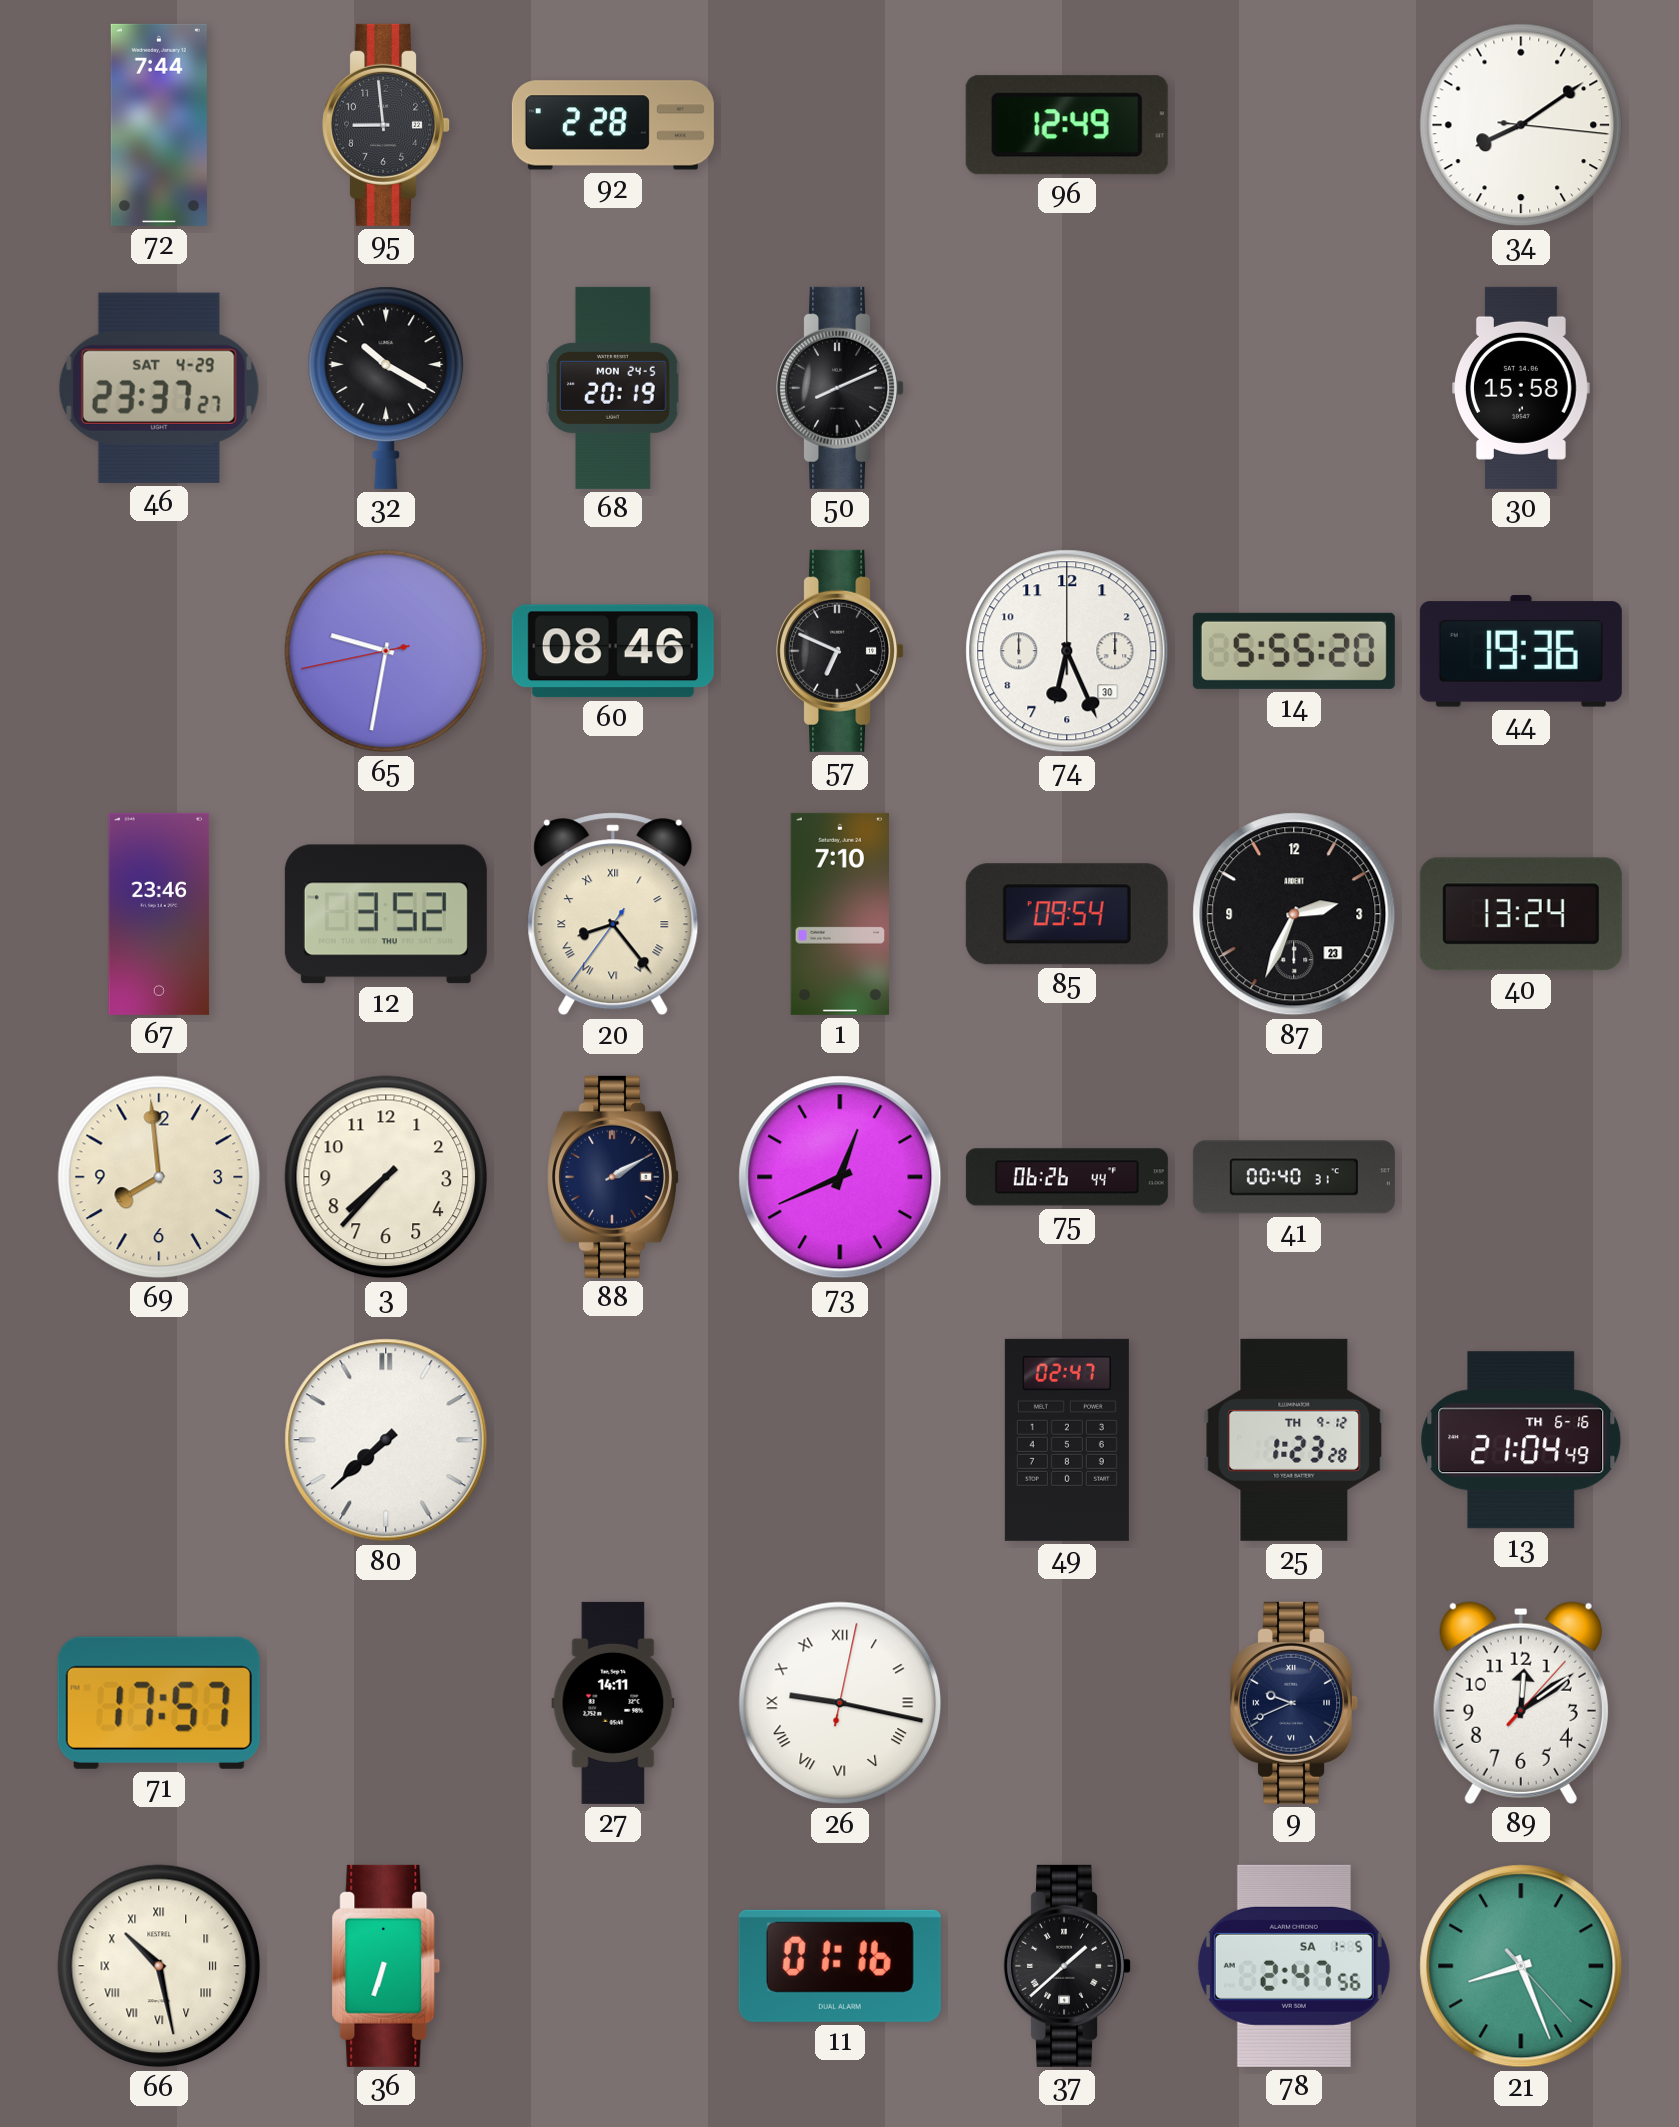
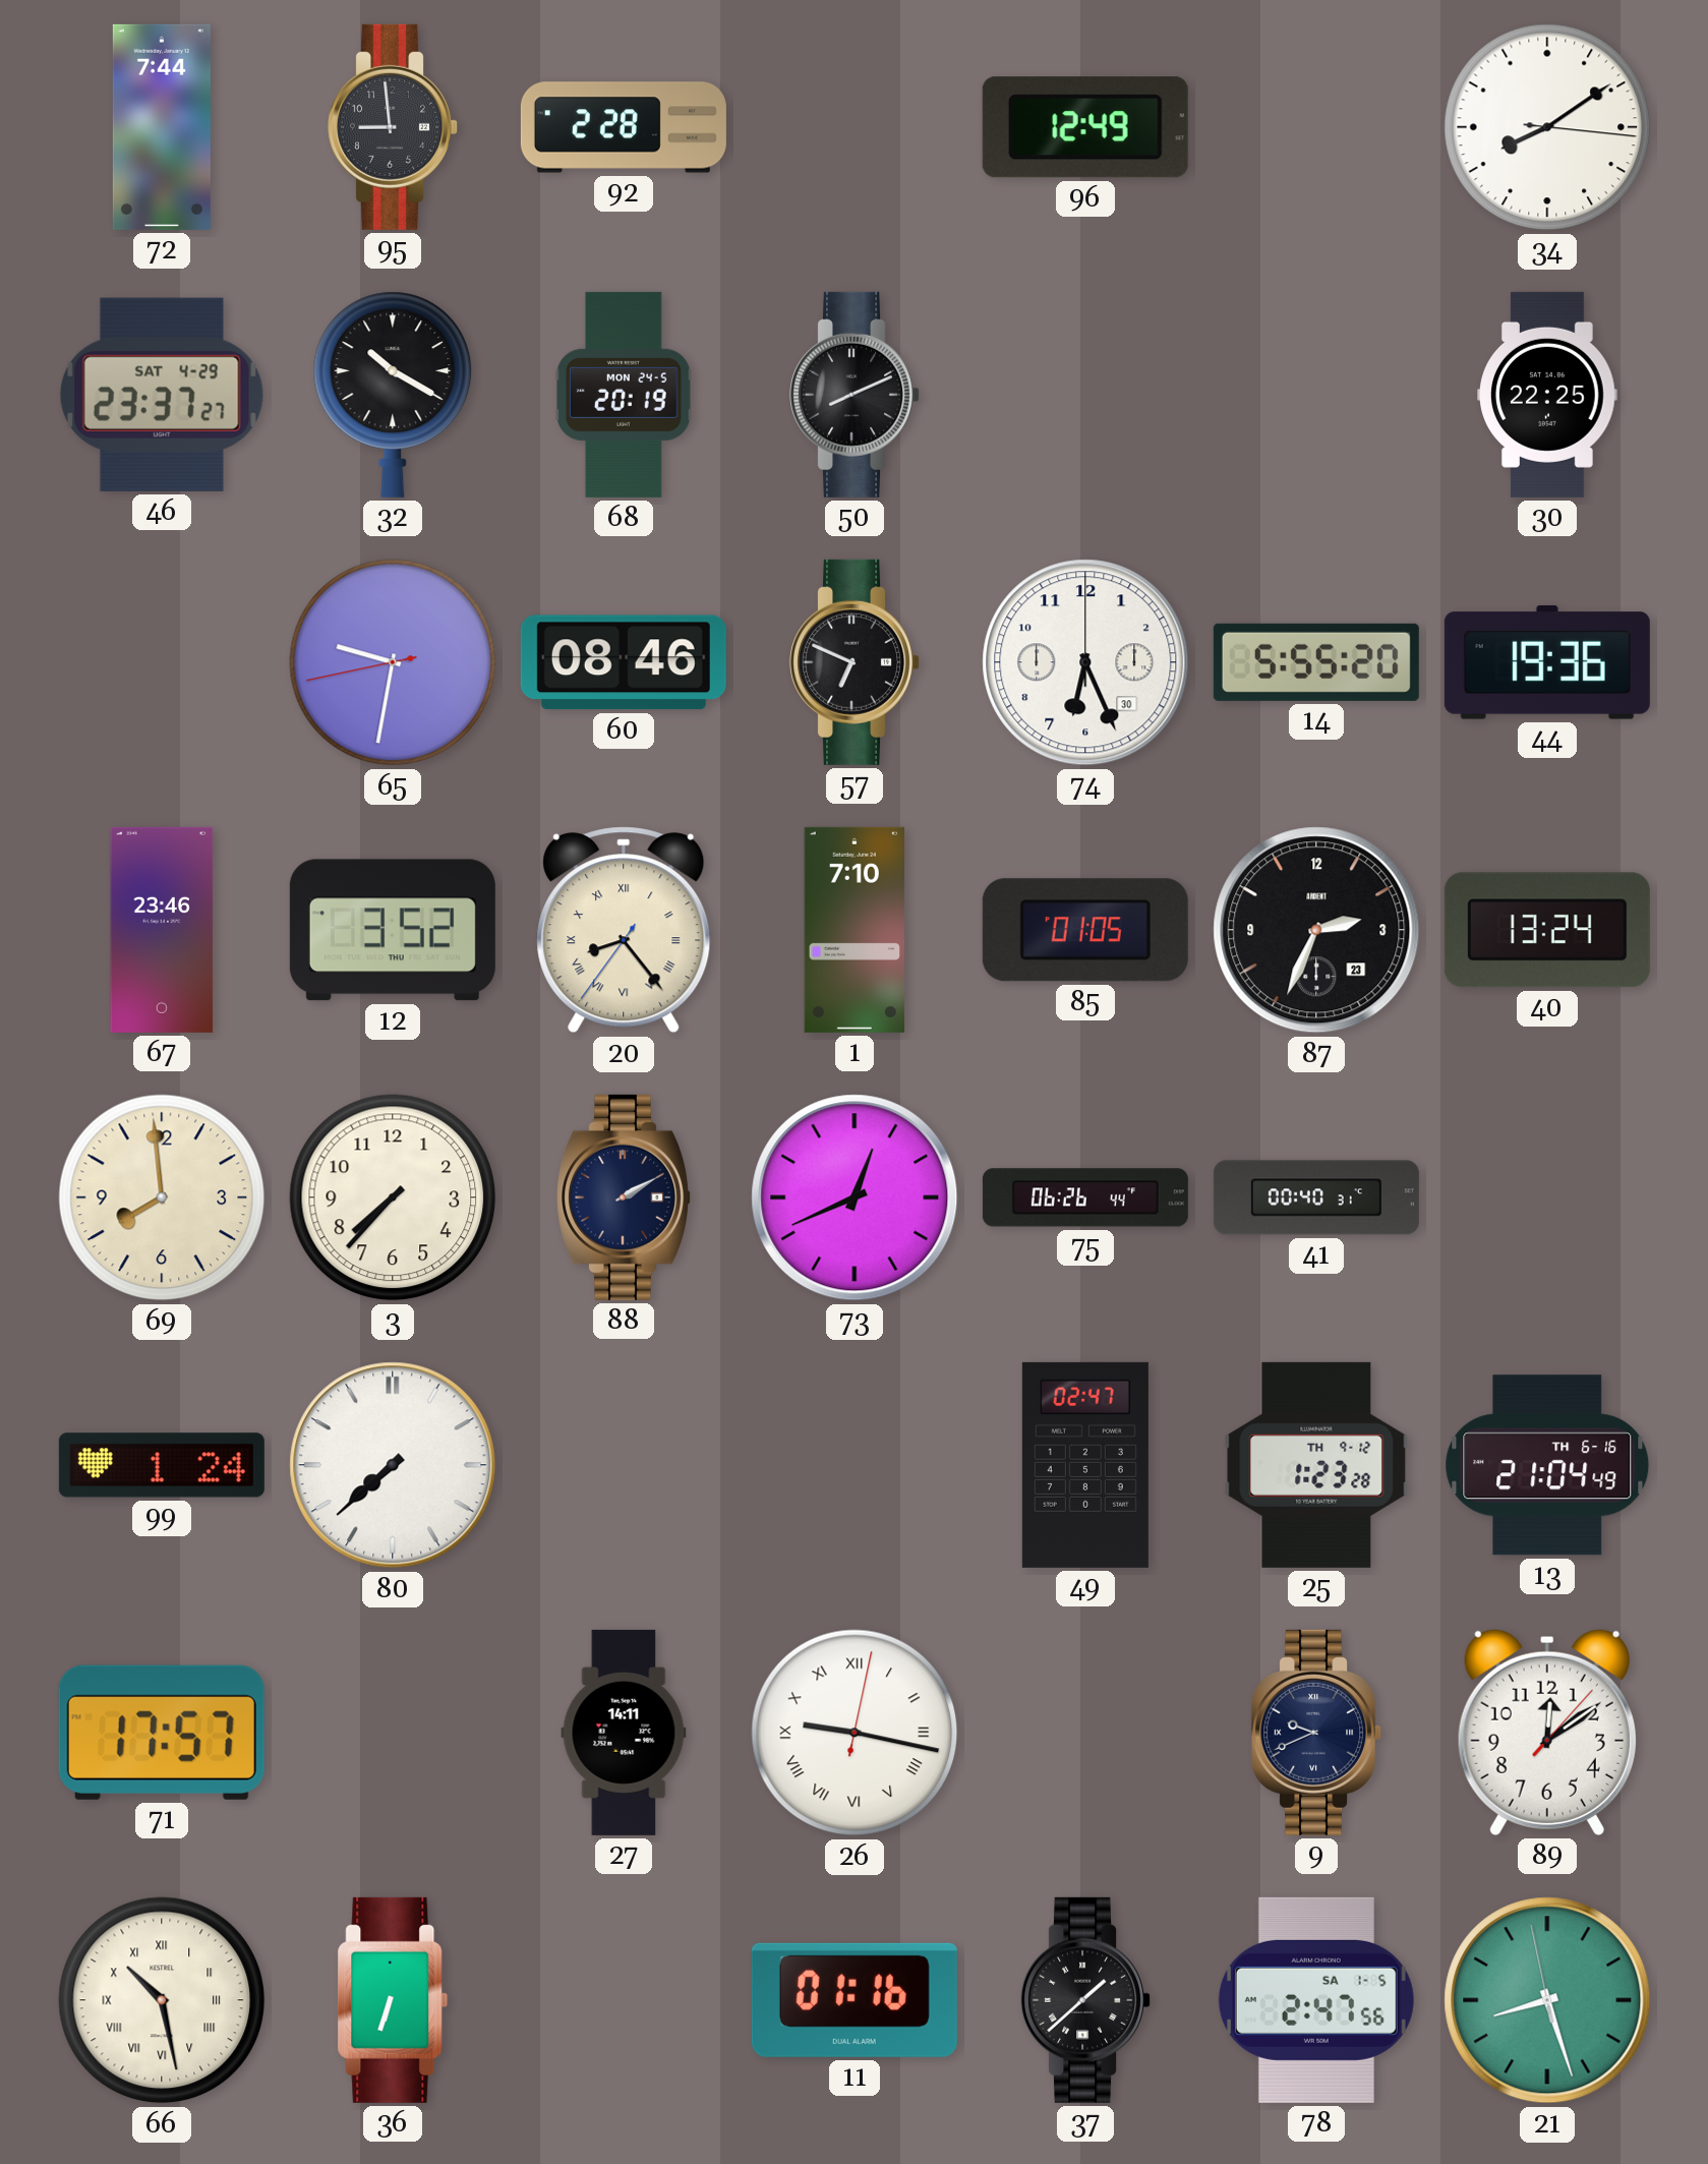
30: 15:58 -> 22:25
85: 09:54 -> 01:05
99: none -> 1:24
21: 8:26:23 -> 8:26:58
